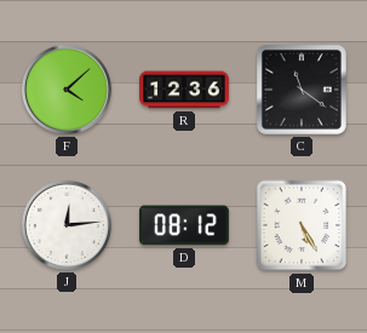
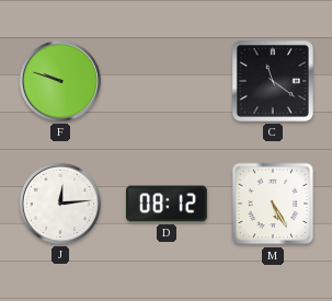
F: 4:08 -> 9:48
R: 12:36 -> none
